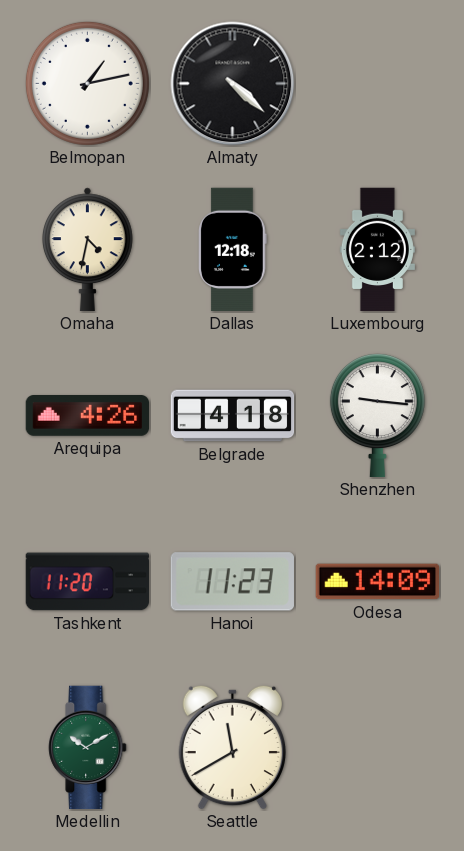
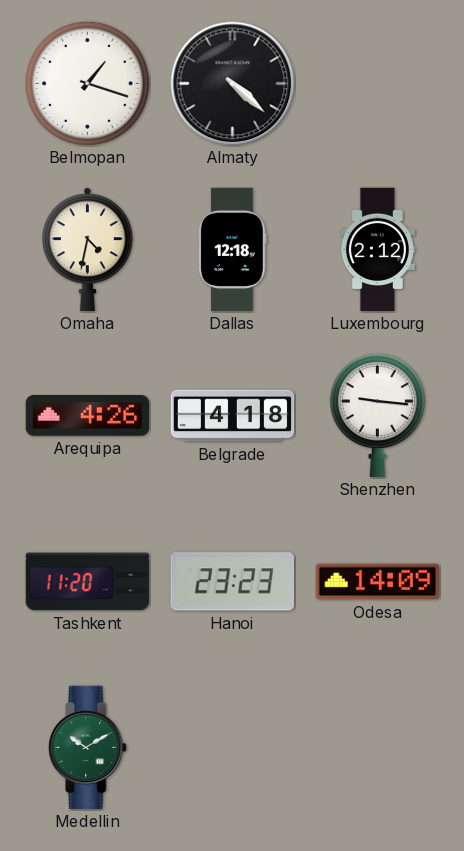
Belmopan: 1:13 -> 1:18
Hanoi: 11:23 -> 23:23
Seattle: 11:40 -> none
